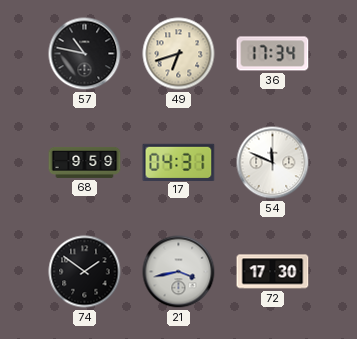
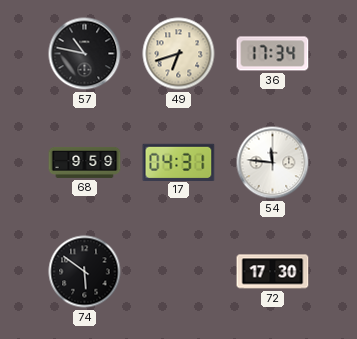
54: 11:49 -> 11:46
74: 1:51 -> 5:51
21: 3:43 -> none
